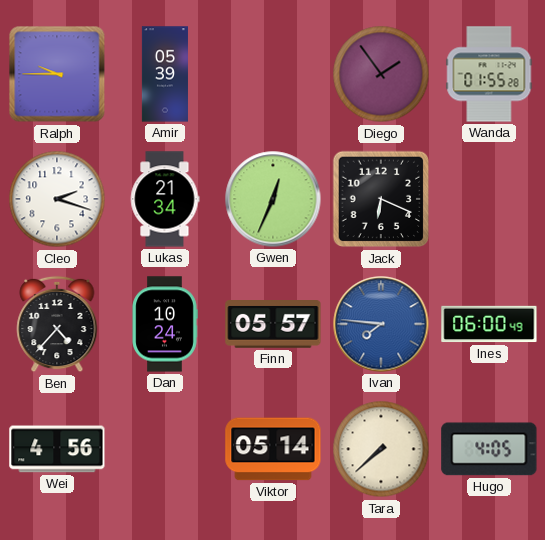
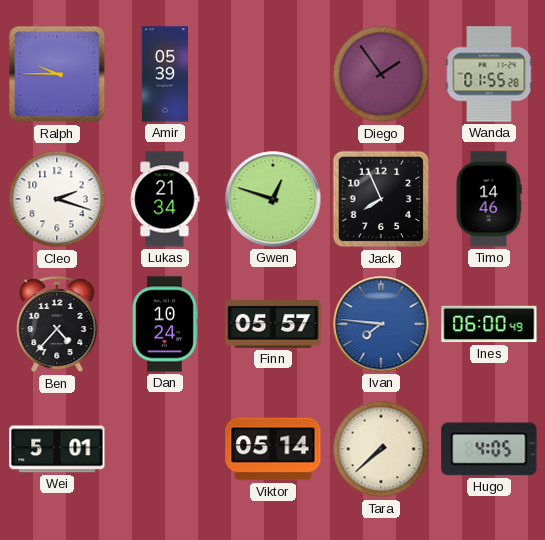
Gwen: 12:34 -> 12:48
Jack: 6:19 -> 7:56
Timo: none -> 14:46
Wei: 4:56 -> 5:01
